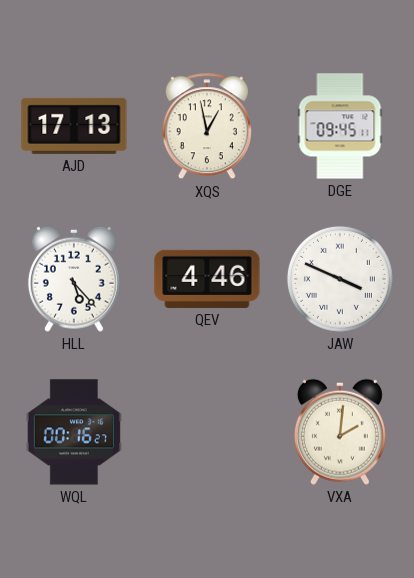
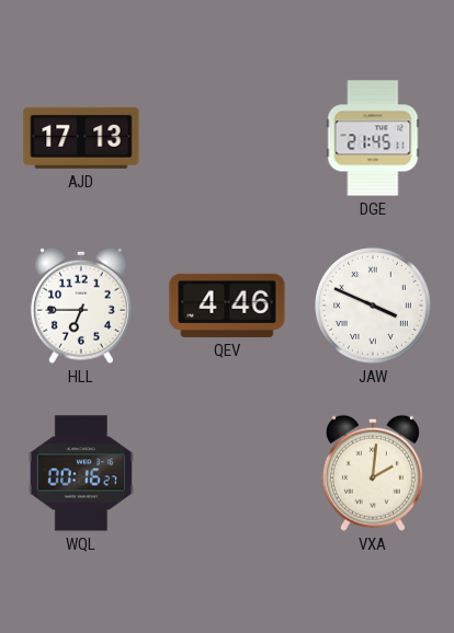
XQS: 12:58 -> none
DGE: 09:45 -> 21:45
HLL: 5:23 -> 6:45
